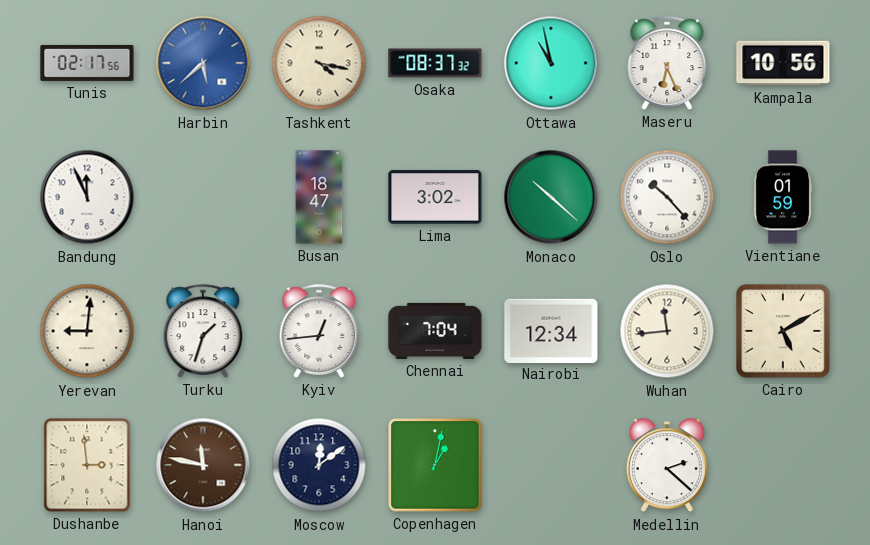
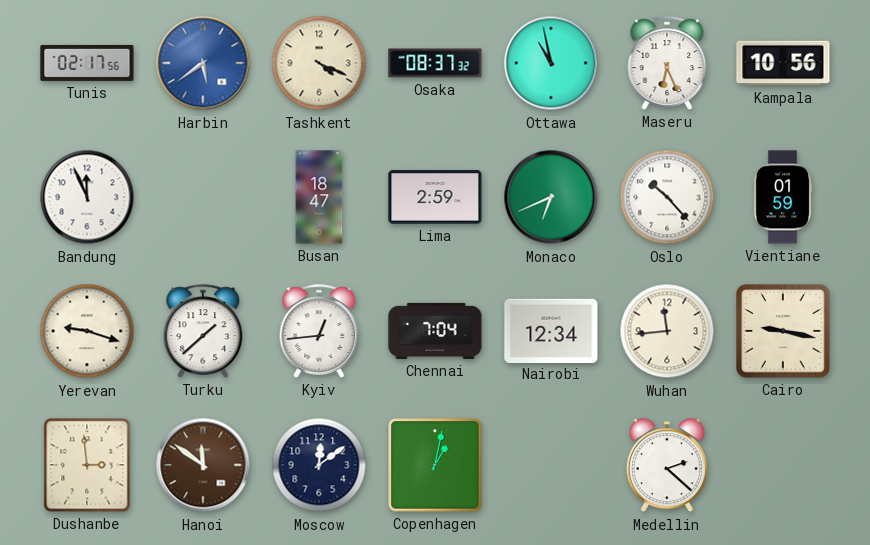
Harbin: 5:38 -> 5:39
Tashkent: 4:17 -> 4:19
Lima: 3:02 -> 2:59
Monaco: 10:22 -> 6:41
Yerevan: 9:01 -> 9:18
Turku: 1:33 -> 1:38
Cairo: 5:10 -> 9:17
Hanoi: 11:47 -> 11:51
